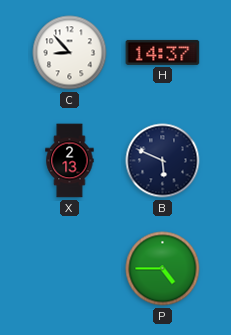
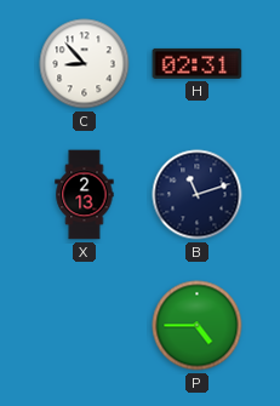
H: 14:37 -> 02:31
B: 5:49 -> 11:12
